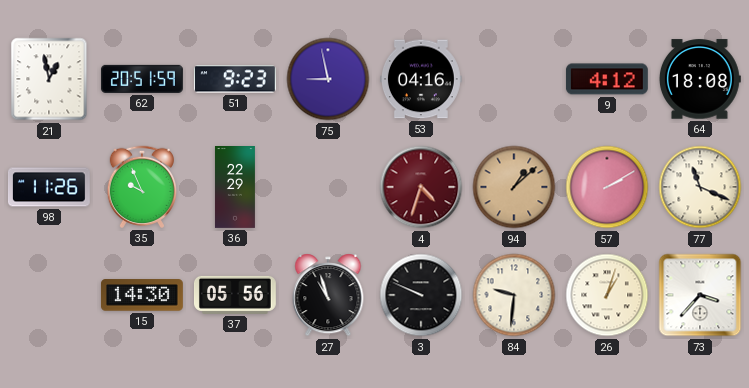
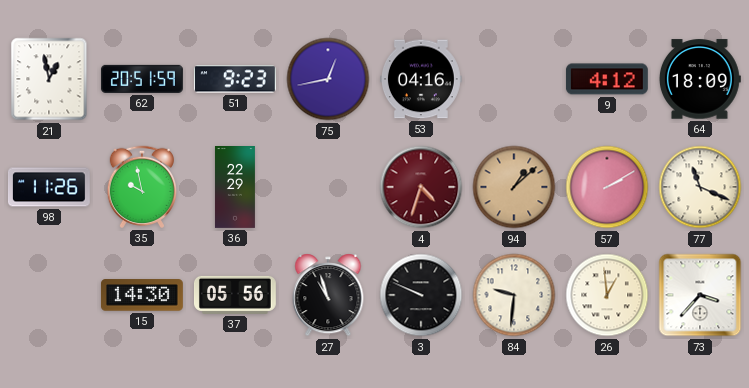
75: 8:58 -> 12:43
64: 18:08 -> 18:09
35: 9:56 -> 9:58
26: 1:03 -> 12:59
